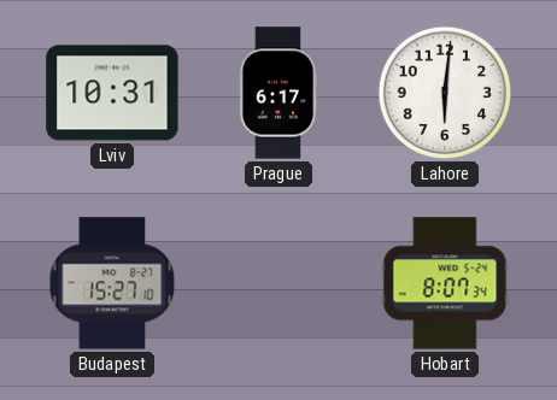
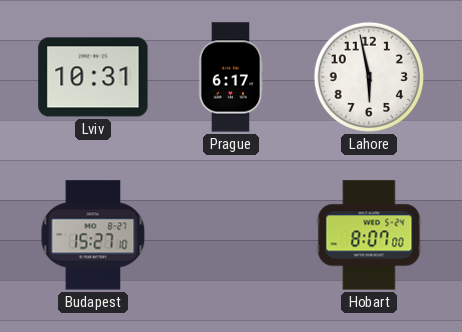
Lahore: 6:01 -> 5:58
Hobart: 8:07:34 -> 8:07:00
